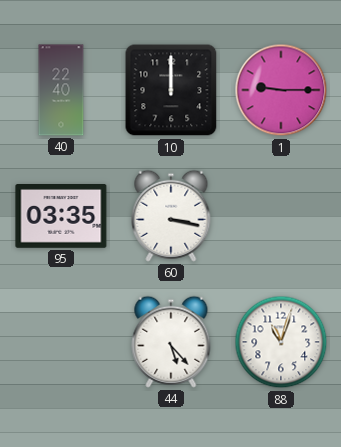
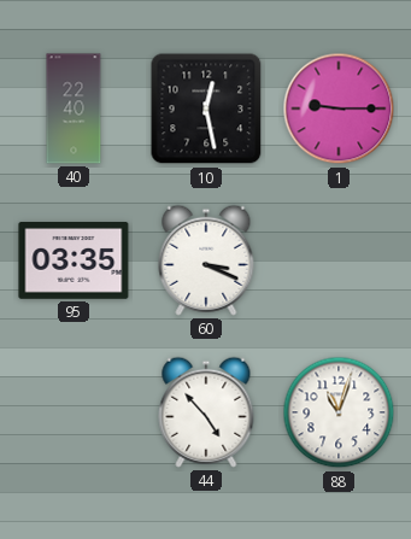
10: 12:00 -> 12:28
60: 3:17 -> 3:19
44: 5:23 -> 4:53
